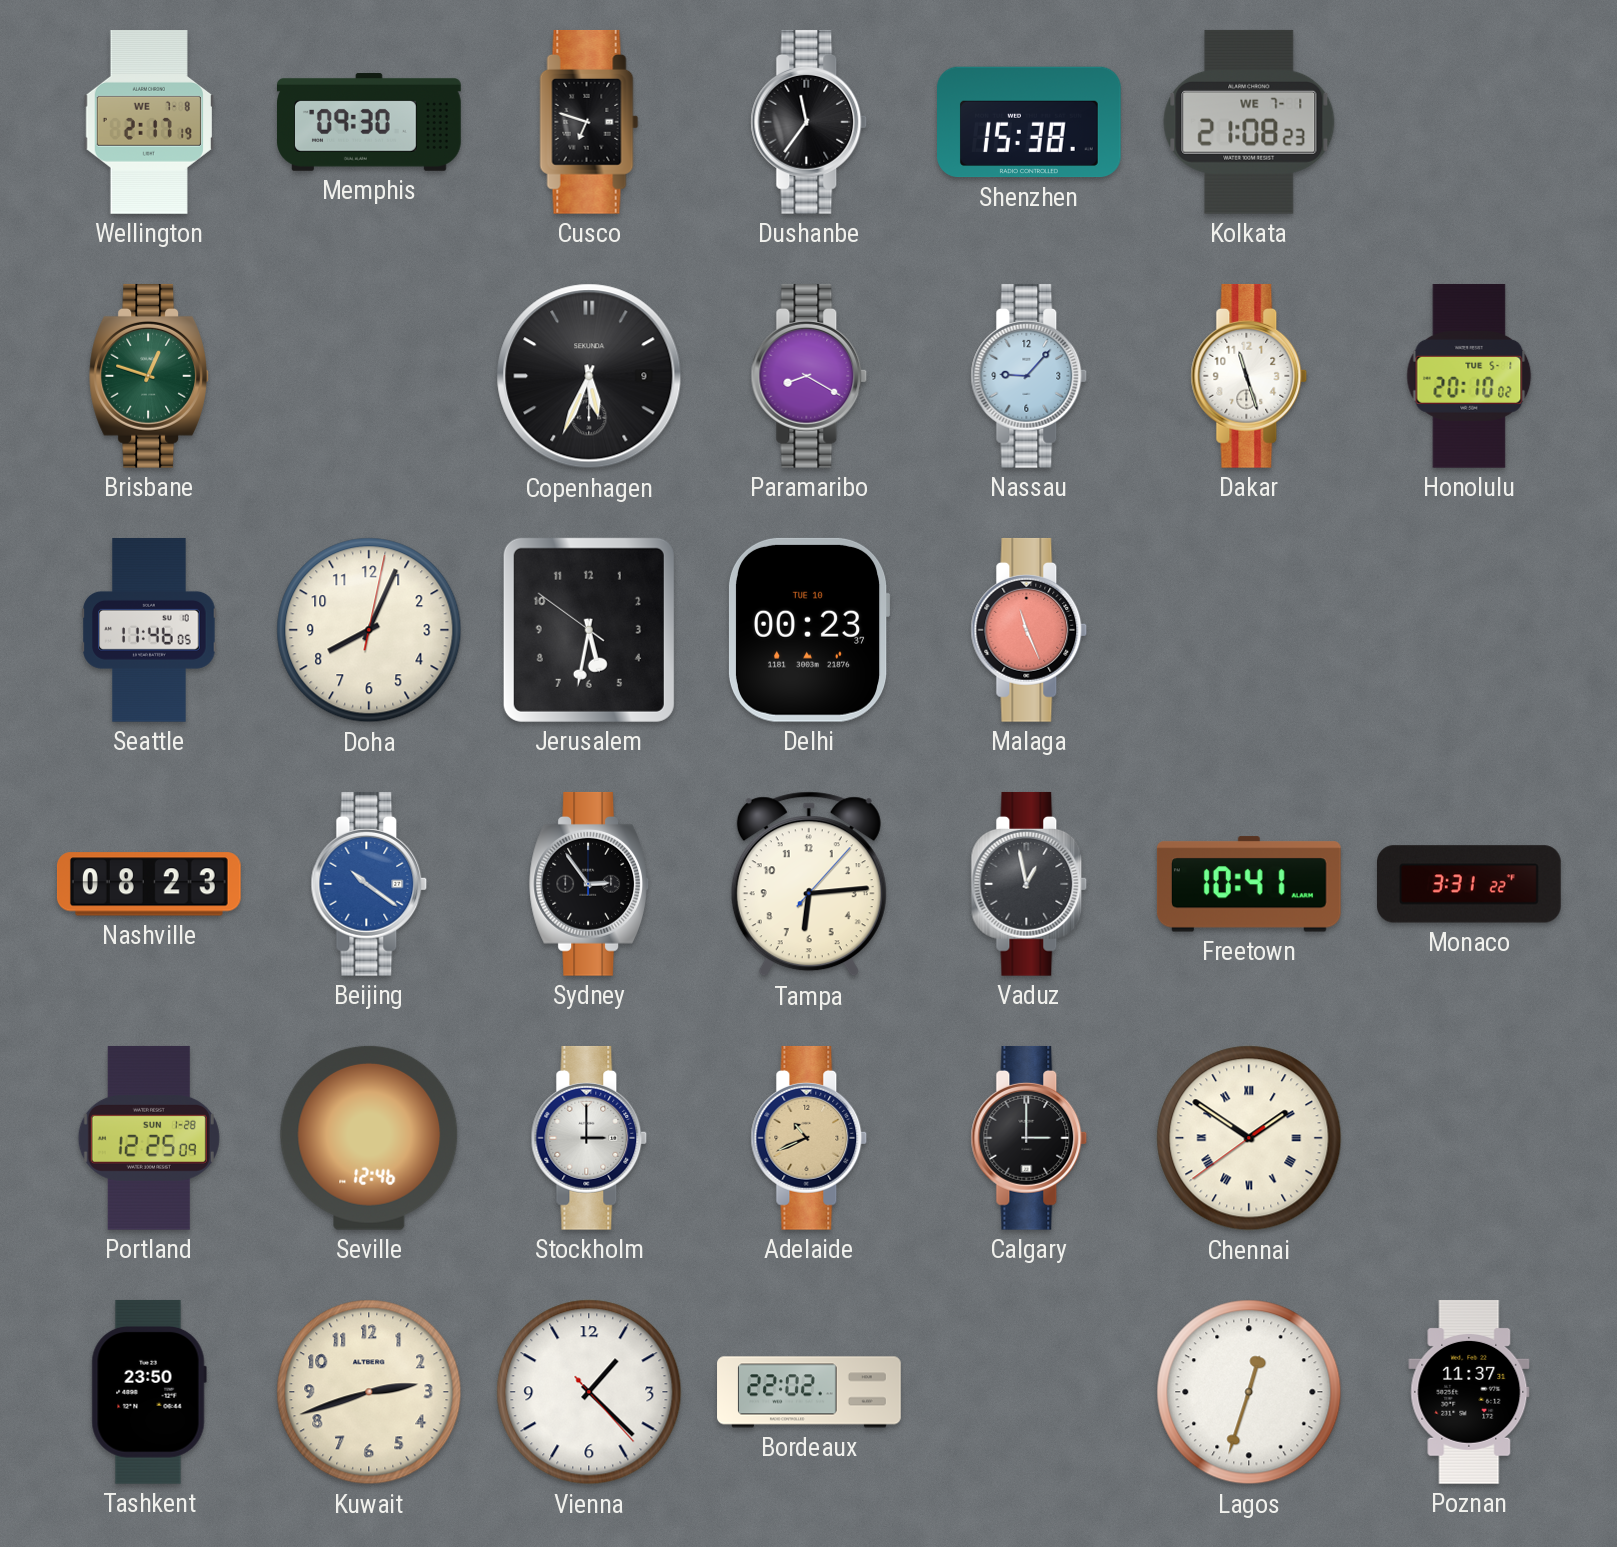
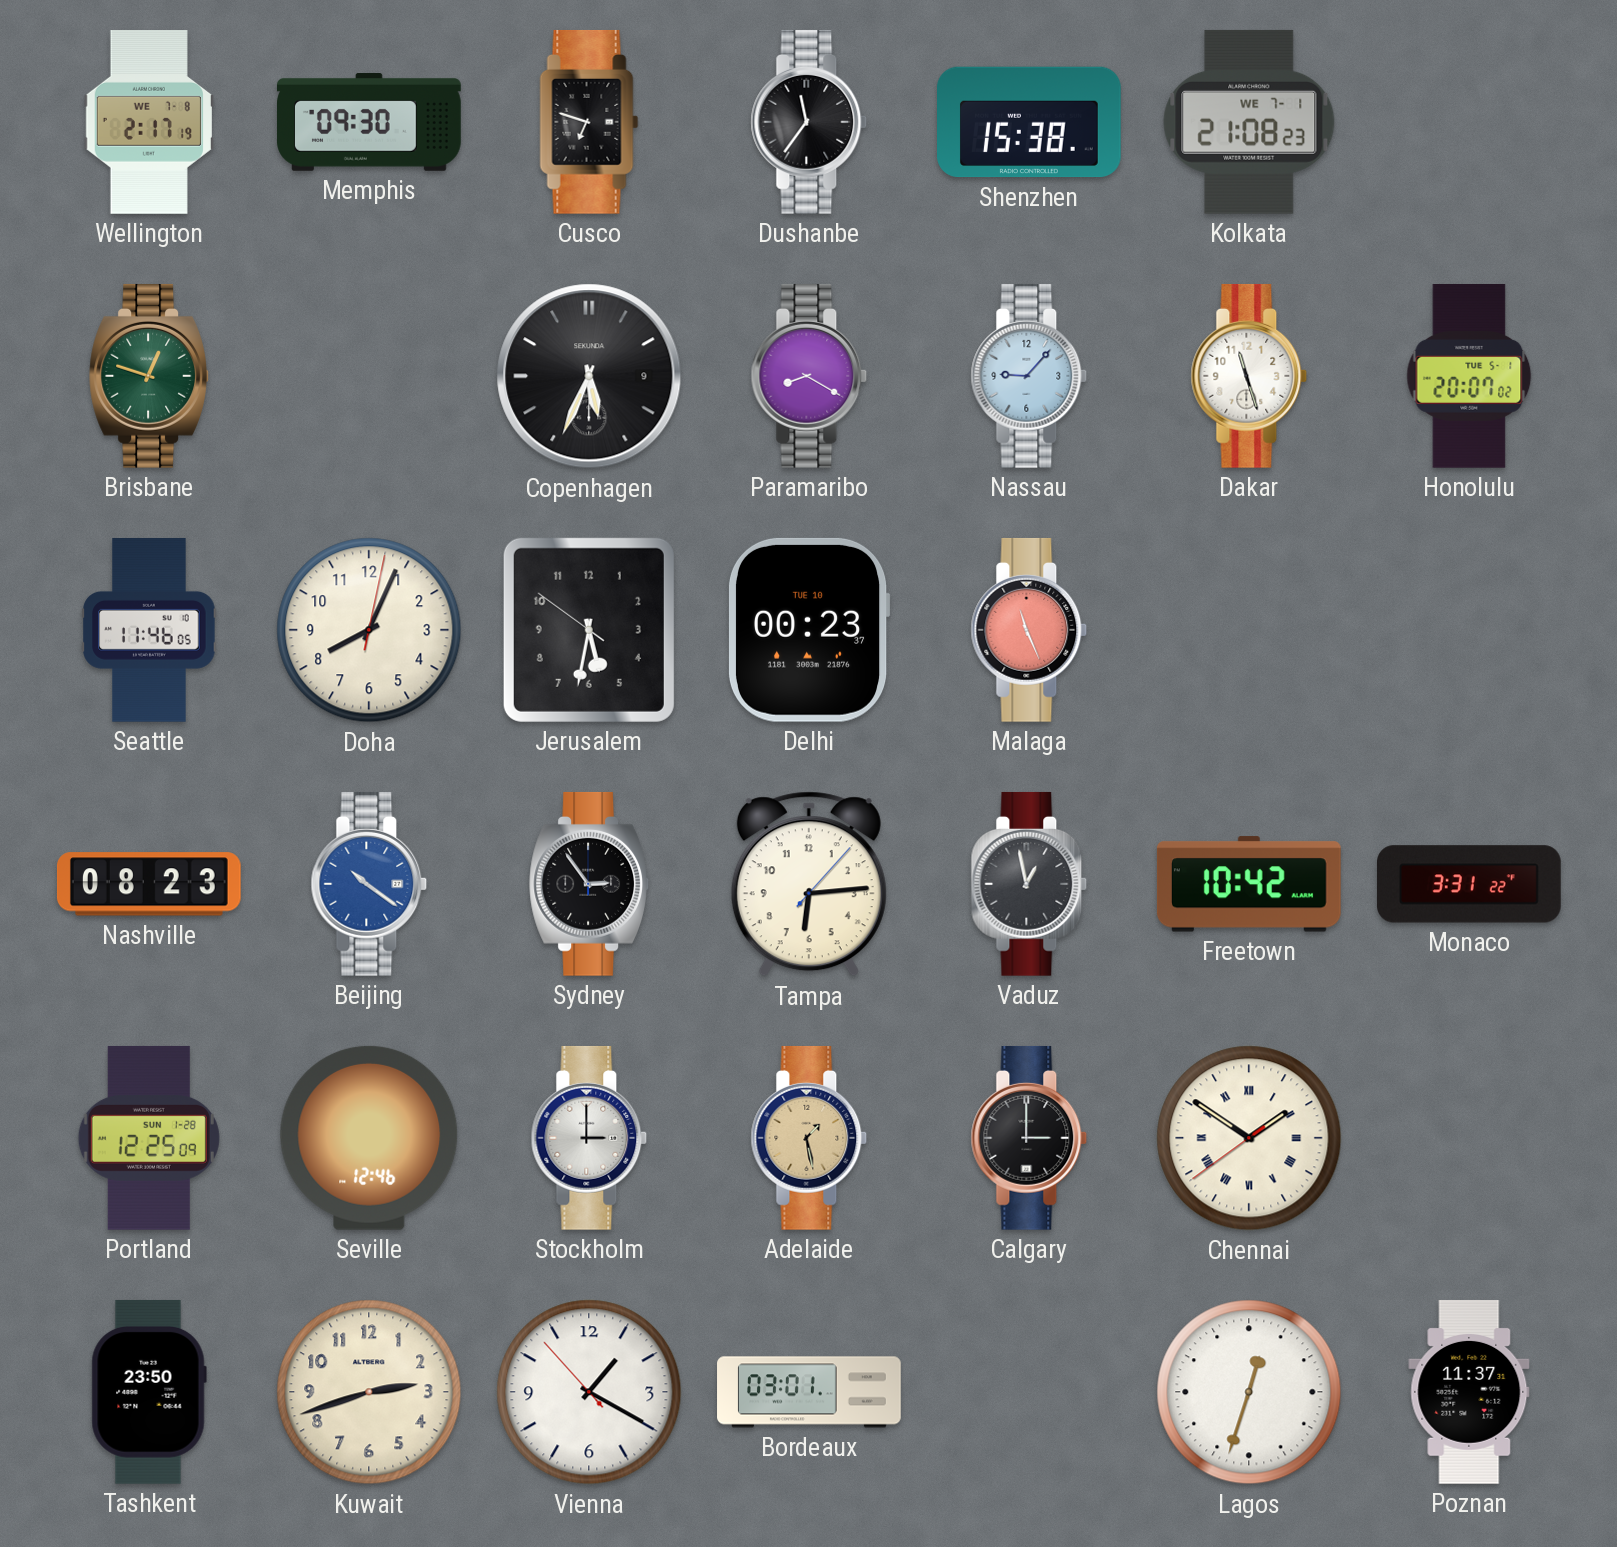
Honolulu: 20:10 -> 20:07
Freetown: 10:41 -> 10:42
Adelaide: 10:41 -> 1:28
Vienna: 1:22 -> 1:19
Bordeaux: 22:02 -> 03:01
